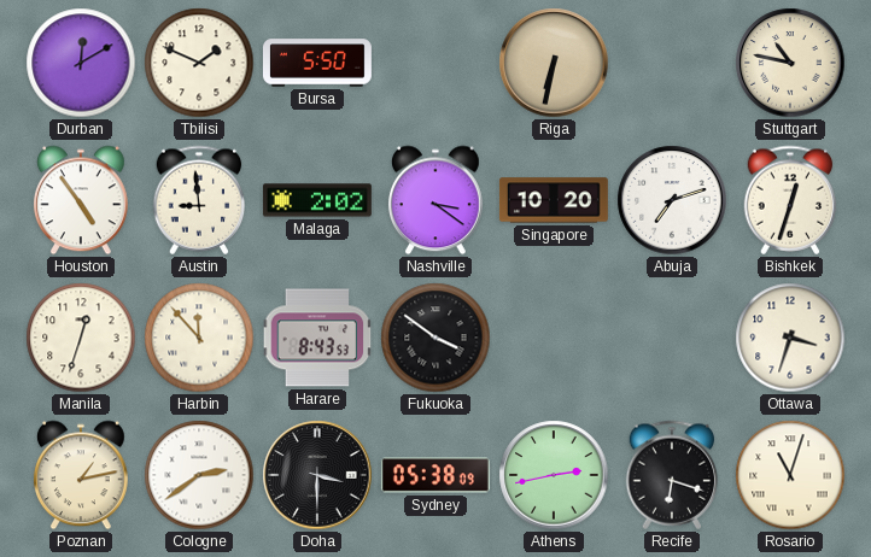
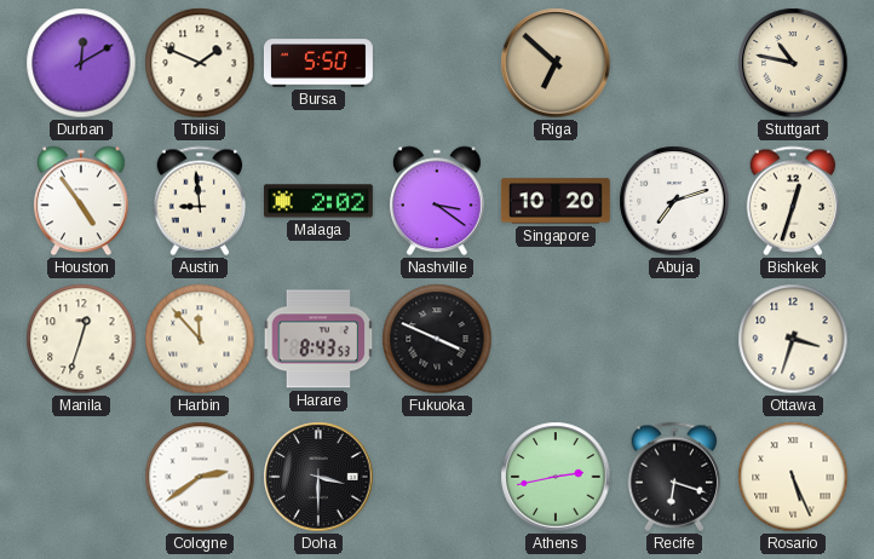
Riga: 6:32 -> 6:52
Fukuoka: 3:51 -> 3:49
Poznan: 1:13 -> none
Sydney: 05:38 -> none
Rosario: 11:03 -> 5:26
